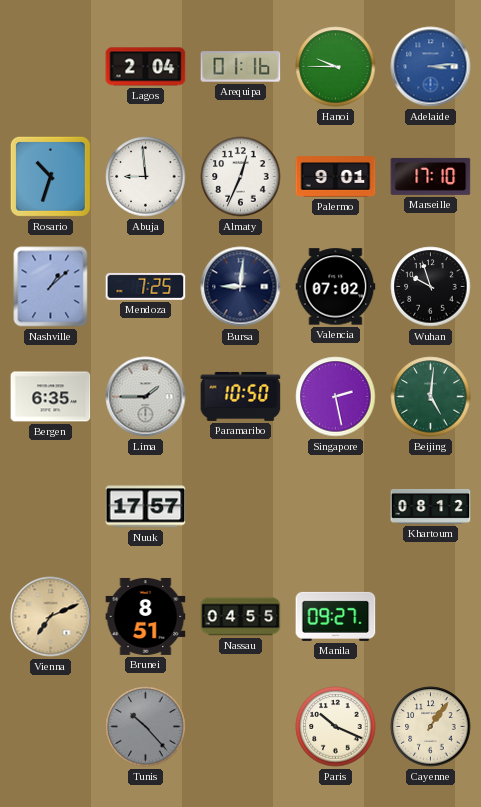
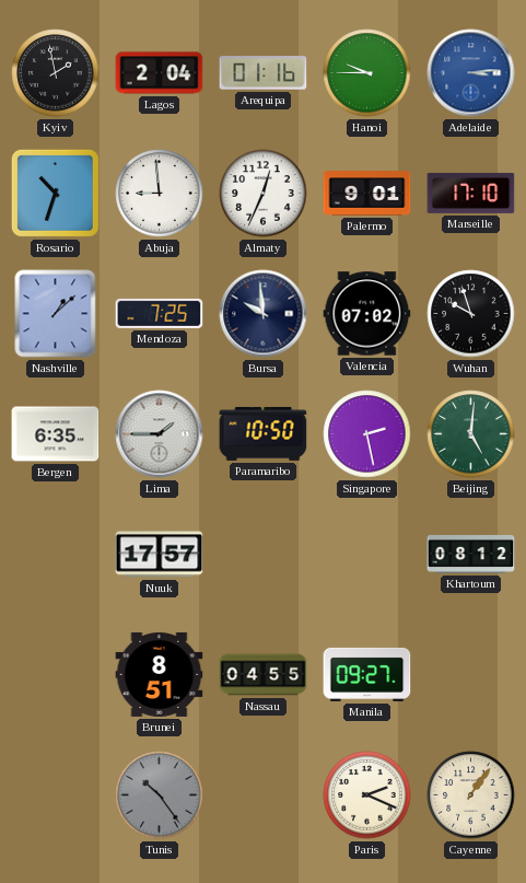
Kyiv: none -> 1:58
Bursa: 9:01 -> 9:59
Vienna: 7:11 -> none
Tunis: 10:23 -> 10:24
Paris: 10:19 -> 2:19
